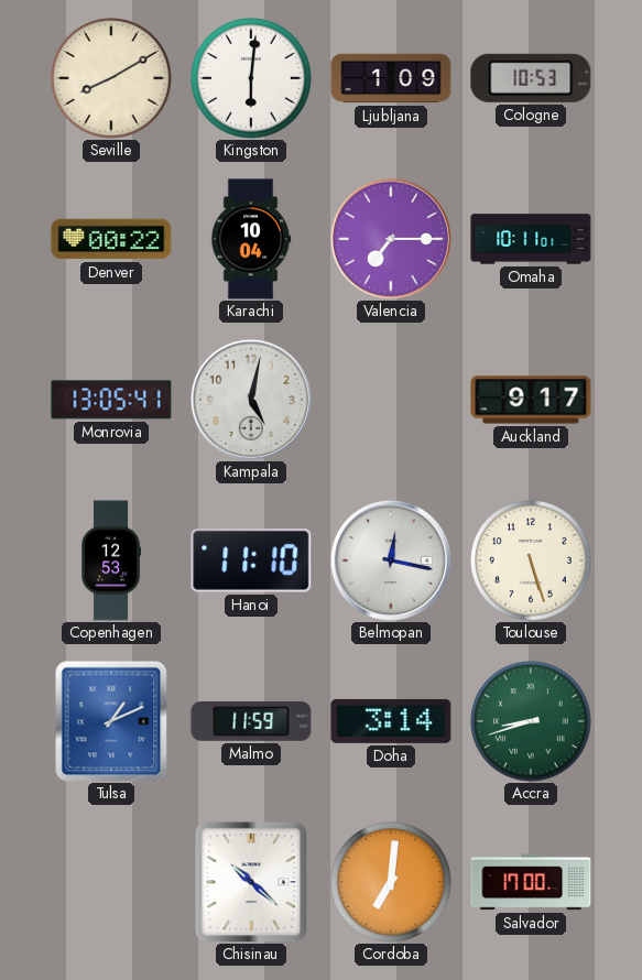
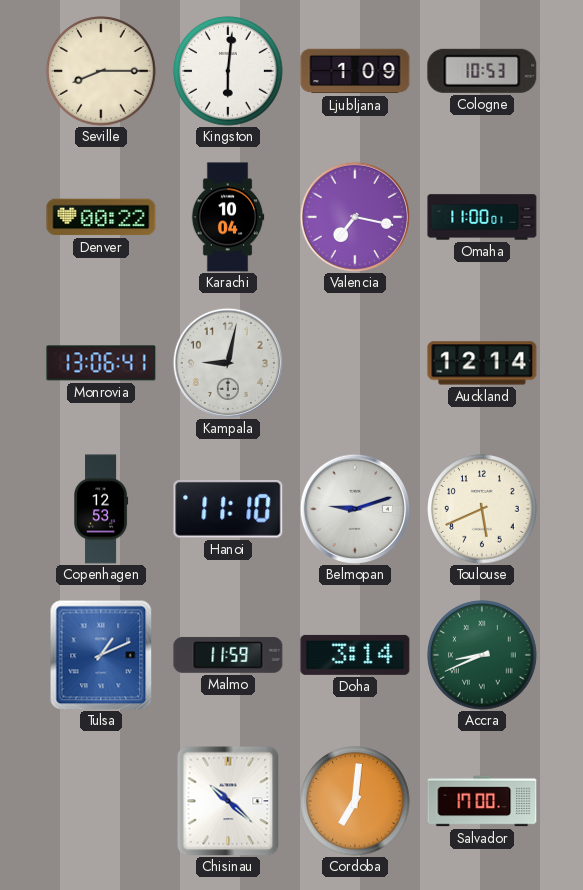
Seville: 8:10 -> 8:15
Valencia: 7:15 -> 7:17
Omaha: 10:11 -> 11:00
Monrovia: 13:05 -> 13:06
Kampala: 5:02 -> 9:02
Auckland: 9:17 -> 12:14
Belmopan: 12:17 -> 9:12
Toulouse: 5:27 -> 5:41
Accra: 8:42 -> 8:41
